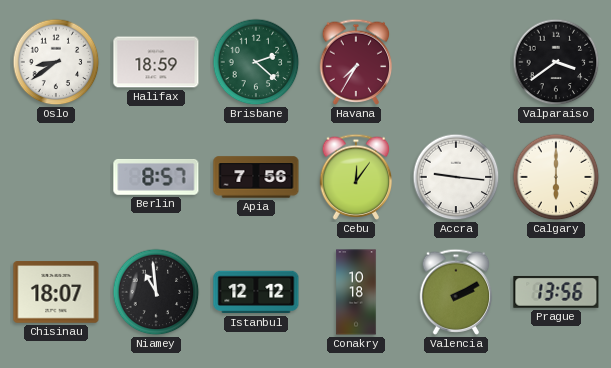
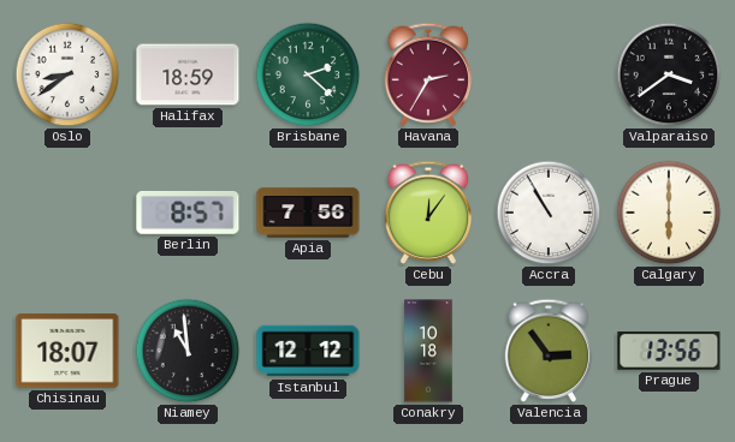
Havana: 7:35 -> 2:35
Accra: 9:16 -> 10:55
Valencia: 2:10 -> 2:54
